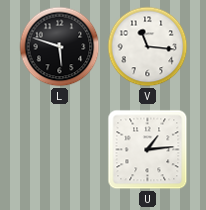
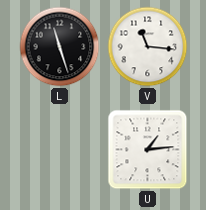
L: 5:48 -> 11:27
